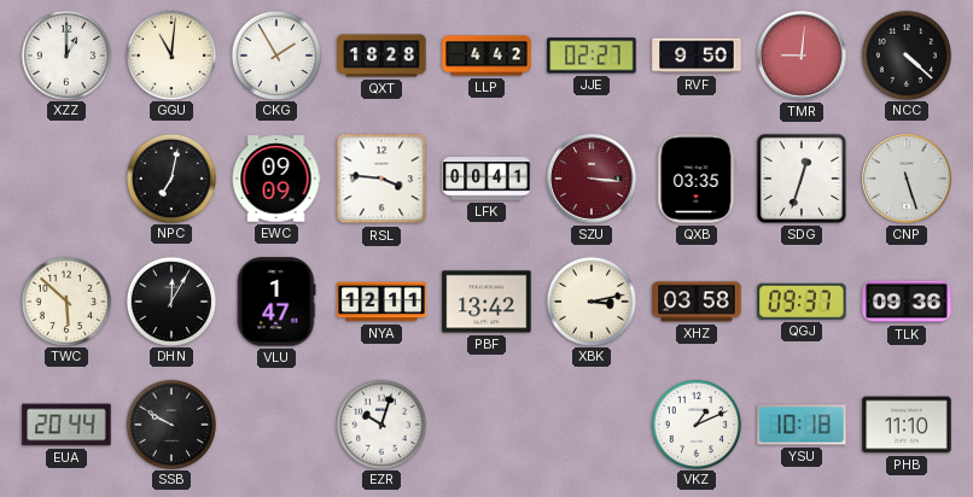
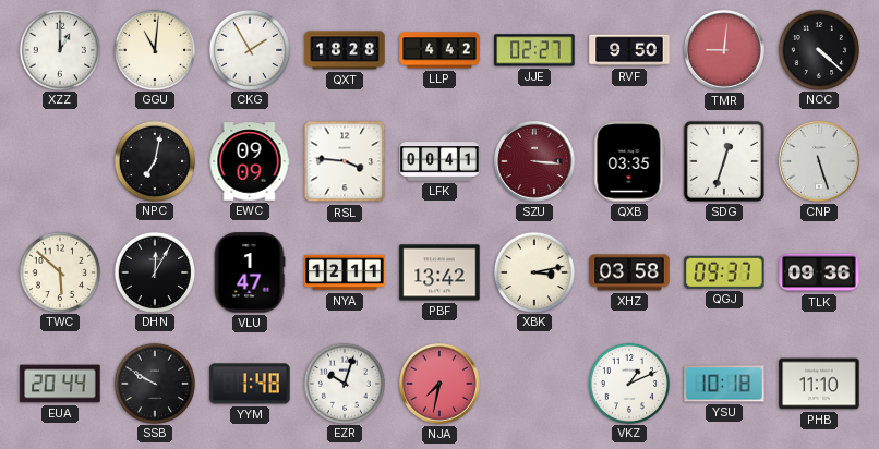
YYM: none -> 1:48
NJA: none -> 7:32
